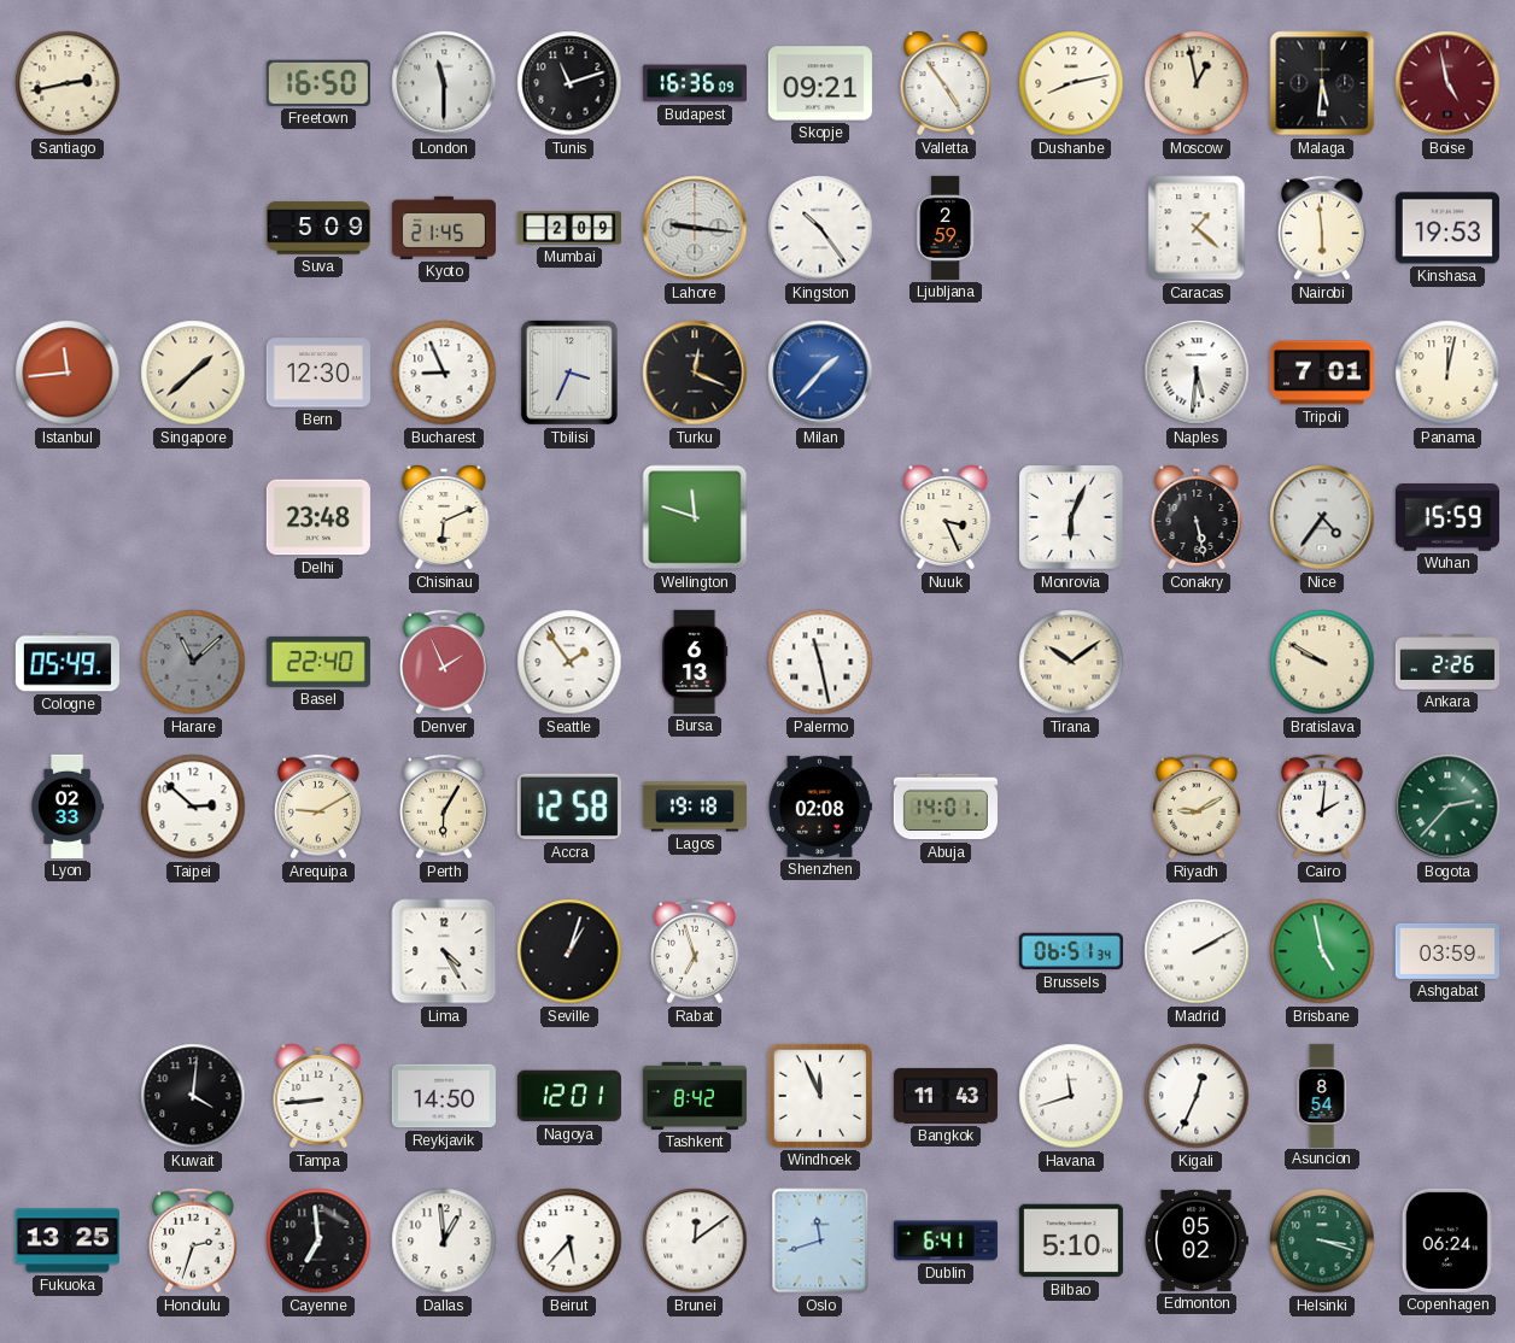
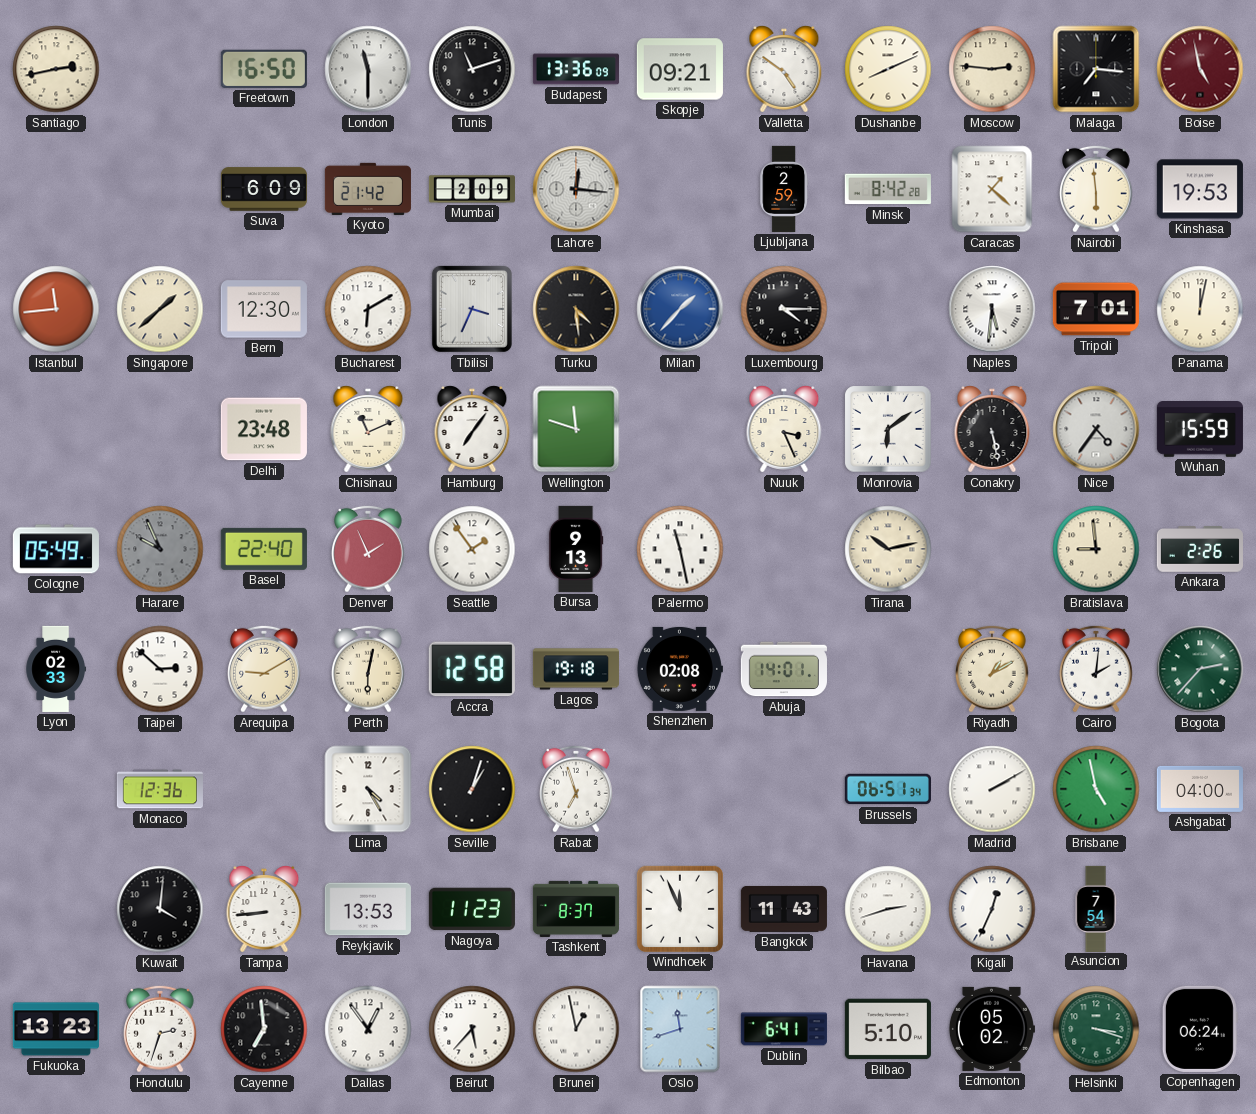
Budapest: 16:36 -> 13:36
Valletta: 4:54 -> 4:51
Dushanbe: 8:13 -> 8:11
Moscow: 12:58 -> 2:46
Malaga: 5:31 -> 7:16
Suva: 5:09 -> 6:09
Kyoto: 21:45 -> 21:42
Lahore: 9:16 -> 12:16
Kingston: 10:24 -> none
Minsk: none -> 8:42
Bucharest: 8:56 -> 6:10
Turku: 12:19 -> 4:29
Luxembourg: none -> 4:15
Chisinau: 6:11 -> 11:11
Hamburg: none -> 7:06
Monrovia: 6:04 -> 6:09
Harare: 11:08 -> 9:56
Bursa: 6:13 -> 9:13
Tirana: 10:09 -> 10:13
Bratislava: 9:50 -> 8:59
Perth: 6:05 -> 6:02
Riyadh: 9:10 -> 1:10
Monaco: none -> 12:36
Ashgabat: 03:59 -> 04:00
Reykjavik: 14:50 -> 13:53
Nagoya: 12:01 -> 11:23
Tashkent: 8:42 -> 8:37
Havana: 11:42 -> 2:42
Asuncion: 8:54 -> 7:54
Fukuoka: 13:25 -> 13:23
Dallas: 12:59 -> 12:54
Brunei: 12:09 -> 12:58
